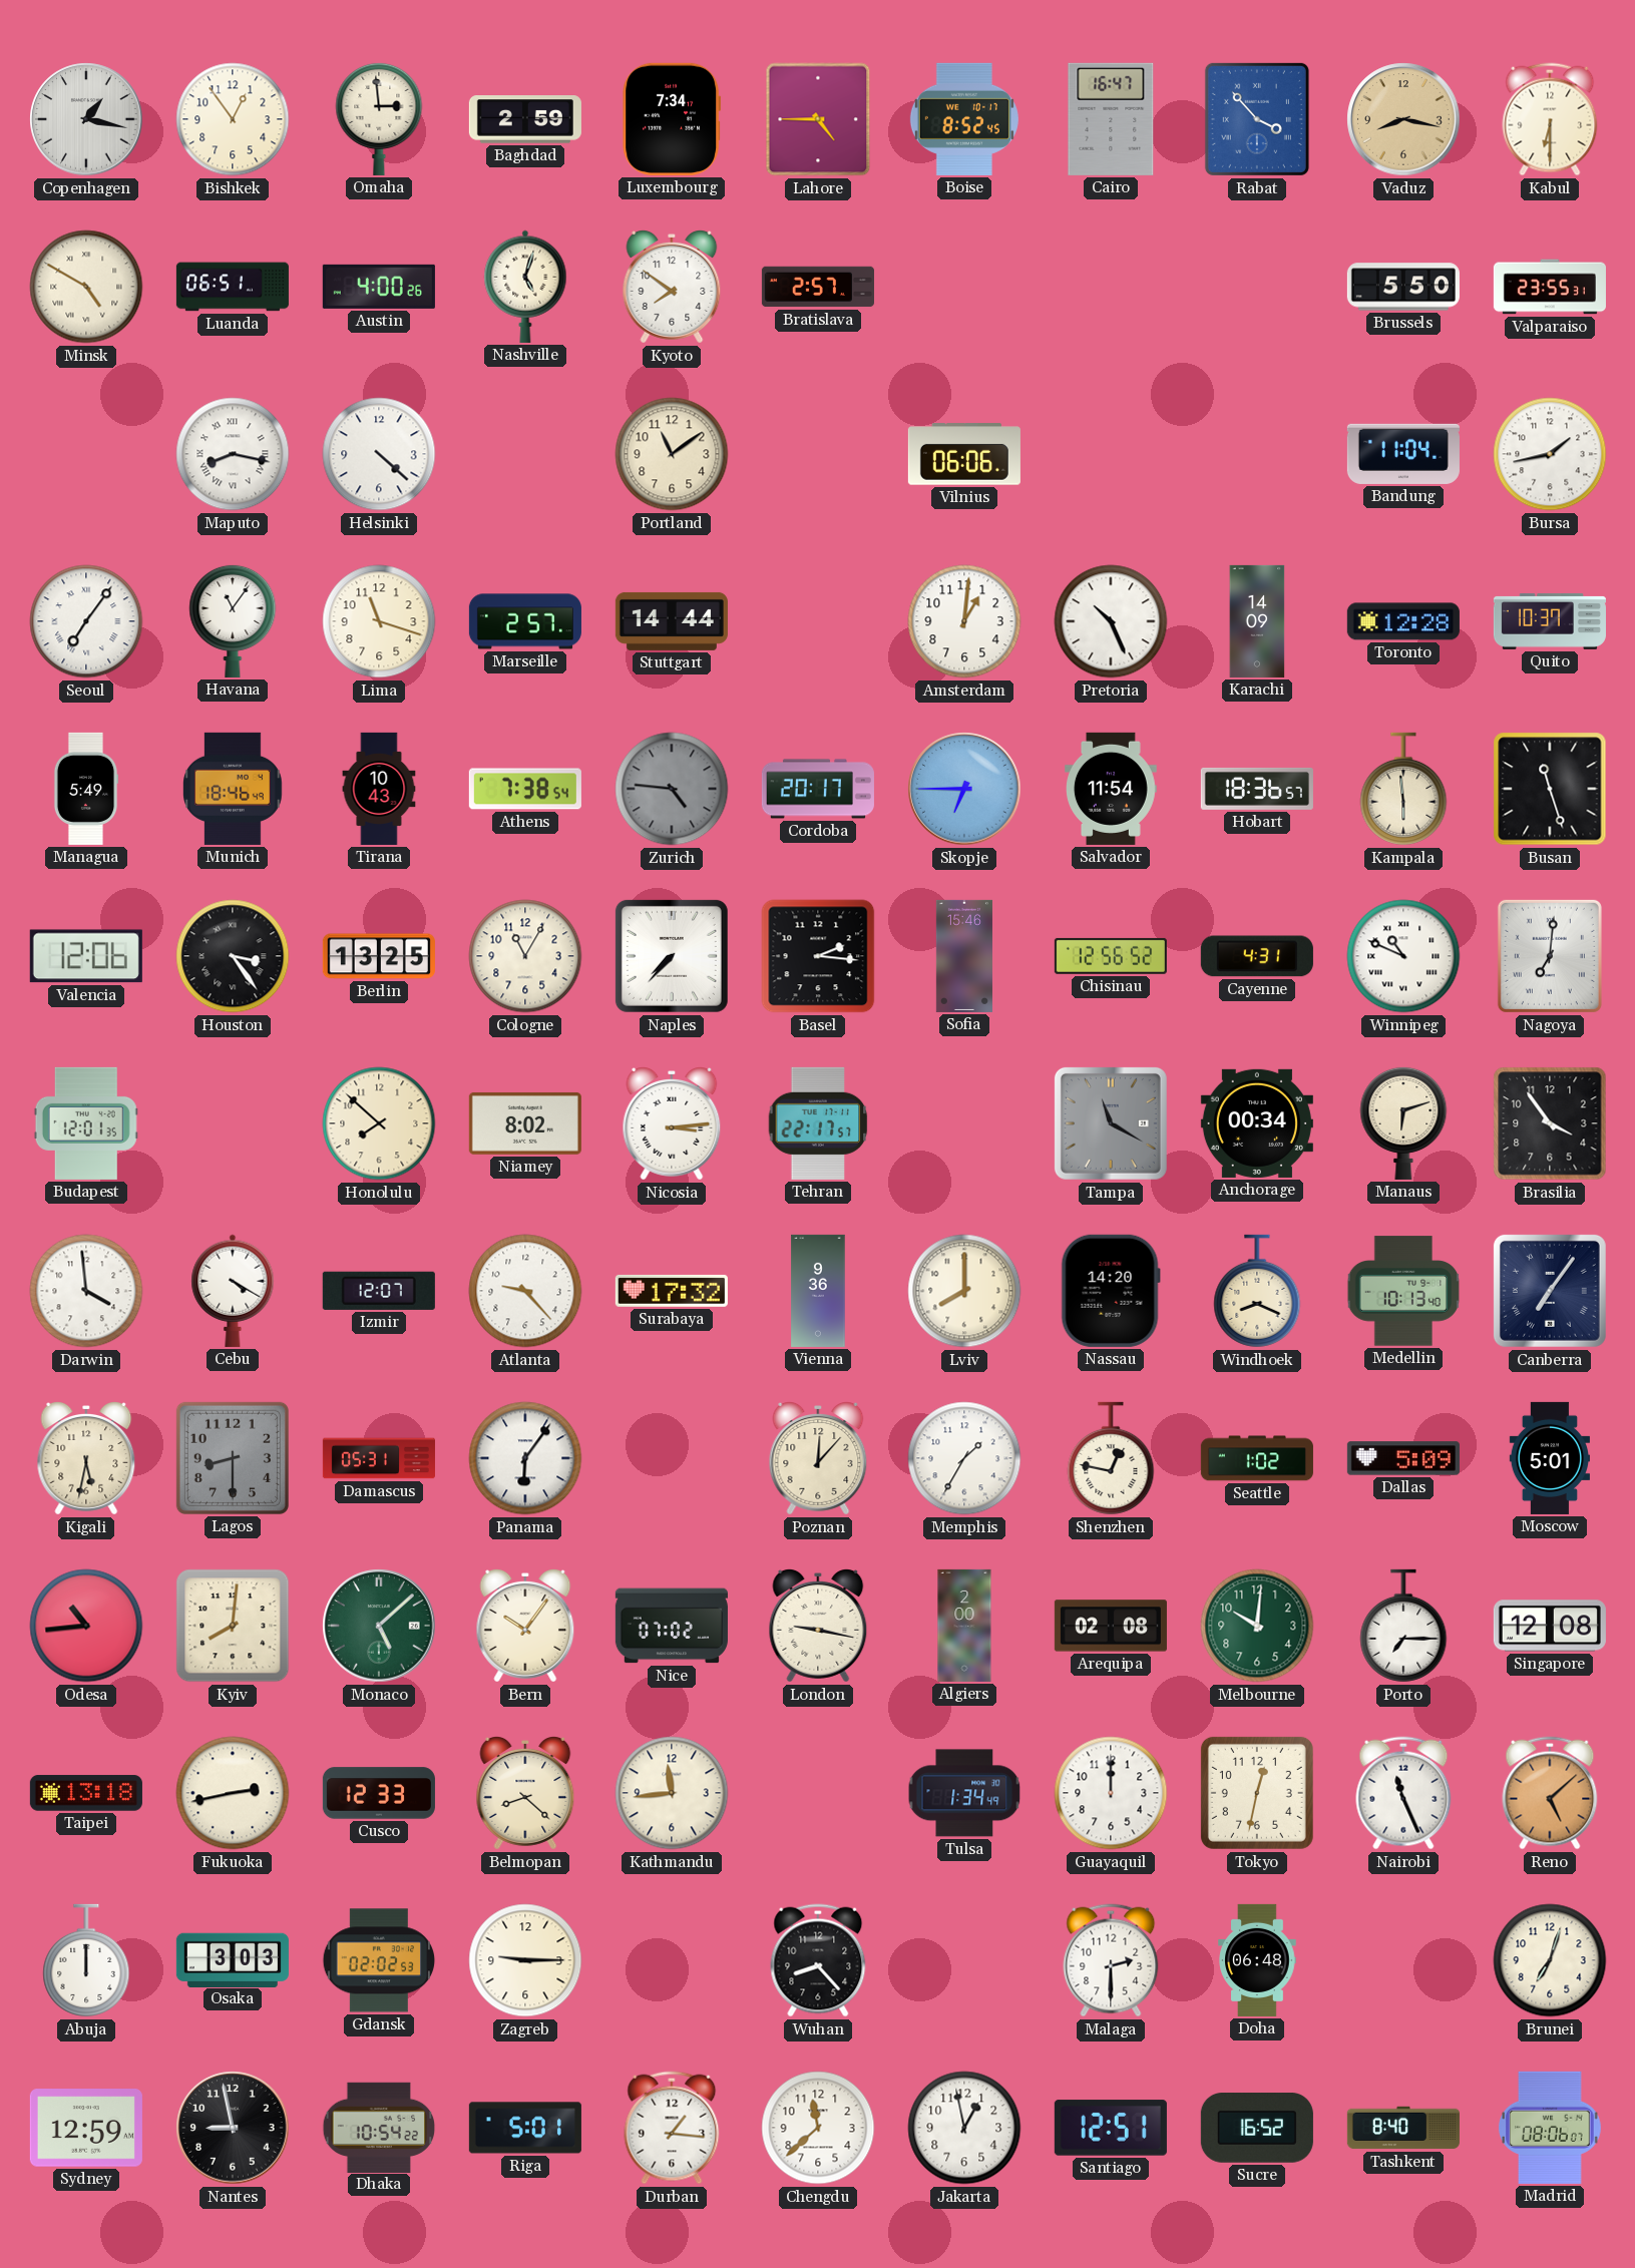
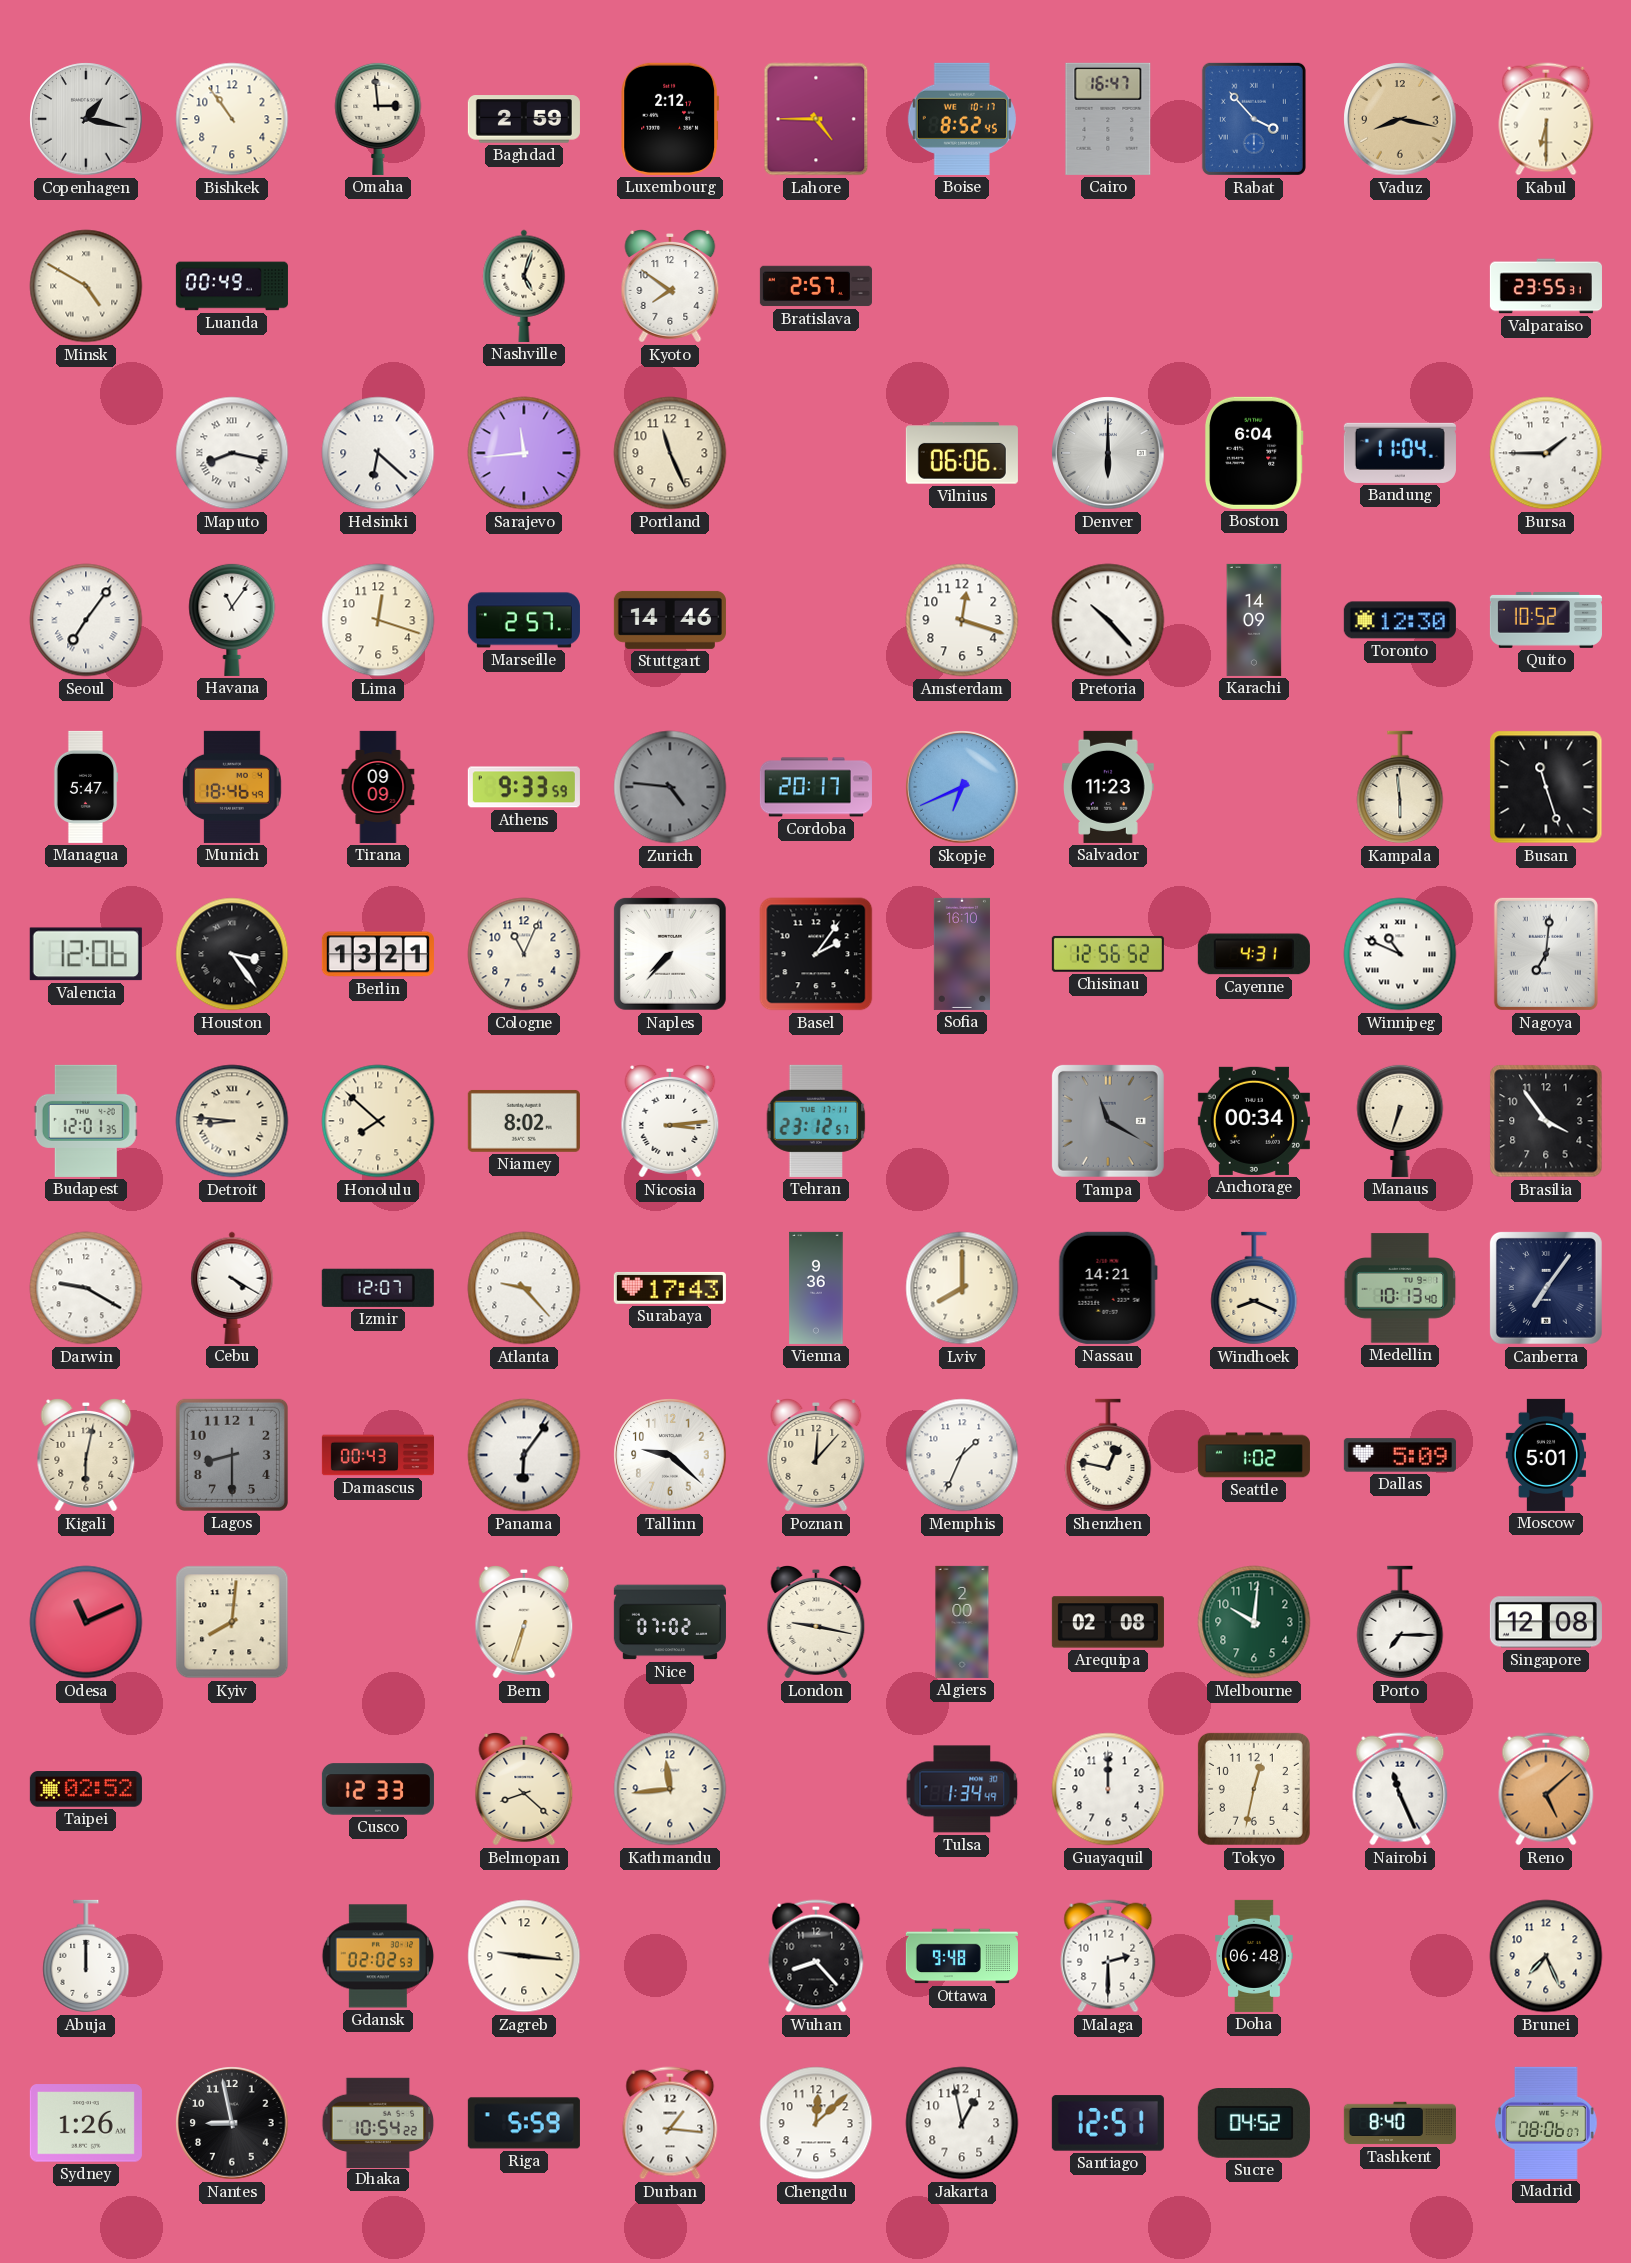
Bishkek: 12:54 -> 10:54
Luxembourg: 7:34 -> 2:12
Luanda: 06:51 -> 00:49
Austin: 4:00 -> none
Brussels: 5:50 -> none
Helsinki: 4:22 -> 6:22
Sarajevo: none -> 11:44
Portland: 11:09 -> 11:26
Denver: none -> 6:00
Boston: none -> 6:04
Bursa: 1:43 -> 1:45
Lima: 11:18 -> 12:18
Stuttgart: 14:44 -> 14:46
Amsterdam: 1:01 -> 12:18
Pretoria: 10:26 -> 10:23
Toronto: 12:28 -> 12:30
Quito: 10:37 -> 10:52
Managua: 5:49 -> 5:47
Tirana: 10:43 -> 09:09
Athens: 7:38 -> 9:33
Skopje: 6:45 -> 6:41
Salvador: 11:54 -> 11:23
Hobart: 18:36 -> none
Berlin: 13:25 -> 13:21
Cologne: 11:05 -> 11:04
Basel: 2:16 -> 2:06
Sofia: 15:46 -> 16:10
Detroit: none -> 8:46
Tehran: 22:17 -> 23:12
Manaus: 6:12 -> 6:33
Darwin: 3:59 -> 9:20
Surabaya: 17:32 -> 17:43
Nassau: 14:20 -> 14:21
Kigali: 5:32 -> 6:02
Damascus: 05:31 -> 00:43
Tallinn: none -> 9:22
Memphis: 1:35 -> 1:34
Odesa: 10:44 -> 11:11
Monaco: 5:08 -> none
Bern: 10:06 -> 6:33
Taipei: 13:18 -> 02:52
Fukuoka: 2:43 -> none
Osaka: 3:03 -> none
Zagreb: 9:15 -> 9:16
Ottawa: none -> 9:48
Brunei: 7:03 -> 7:26
Sydney: 12:59 -> 1:26
Riga: 5:01 -> 5:59
Chengdu: 11:38 -> 12:08
Sucre: 16:52 -> 04:52
